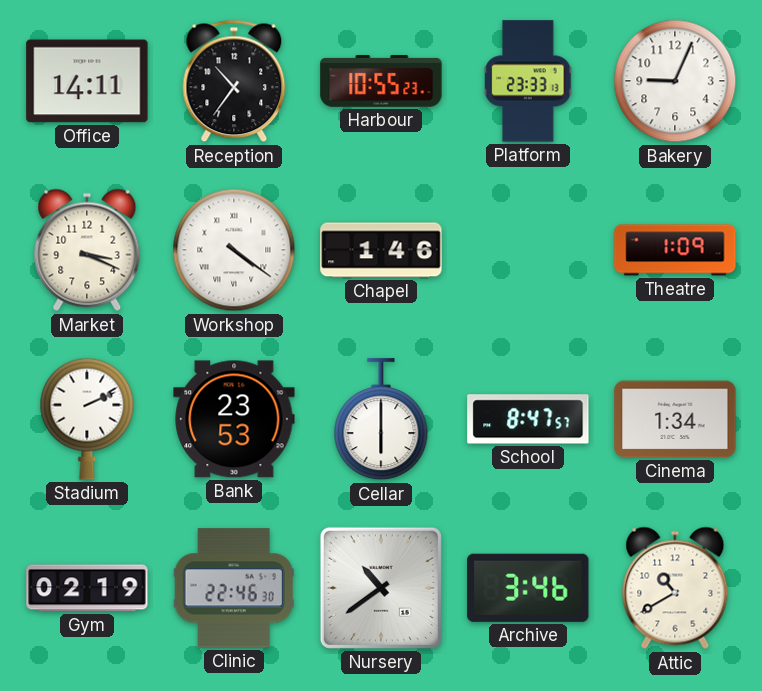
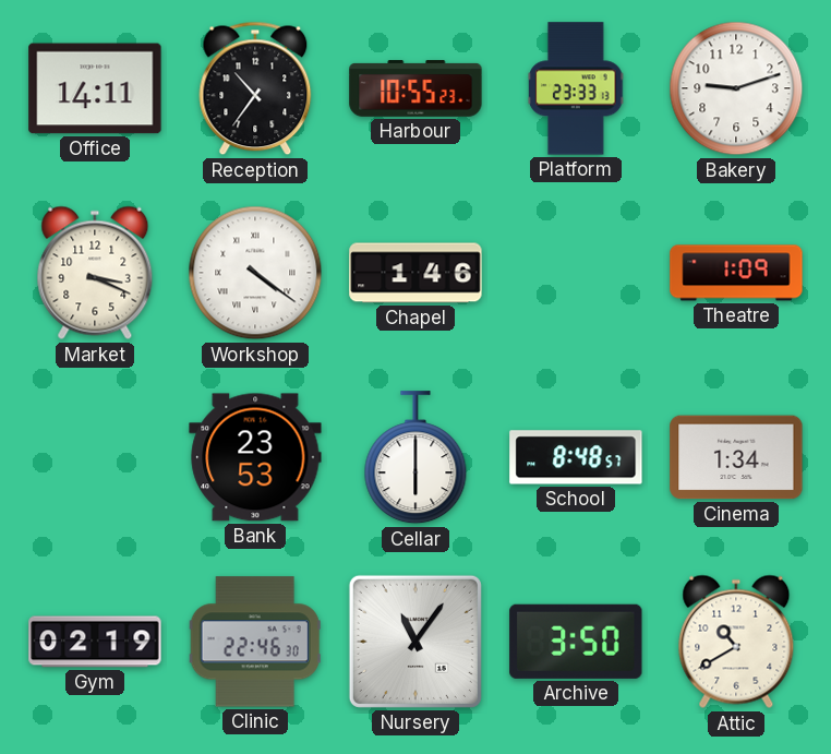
Bakery: 9:04 -> 9:12
Stadium: 2:11 -> none
School: 8:47 -> 8:48
Nursery: 10:39 -> 11:06
Archive: 3:46 -> 3:50
